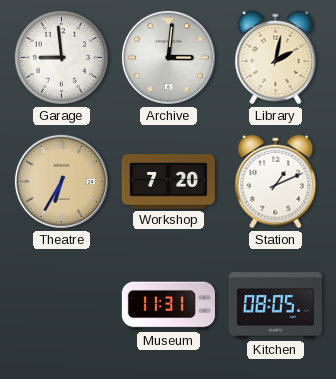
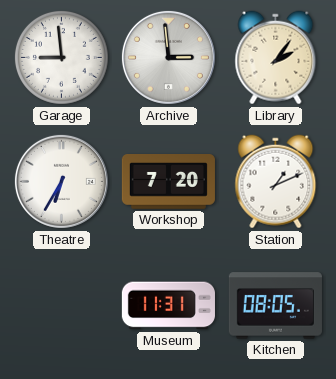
Archive: 3:01 -> 2:59
Library: 2:02 -> 2:06
Theatre dial: champagne -> white
